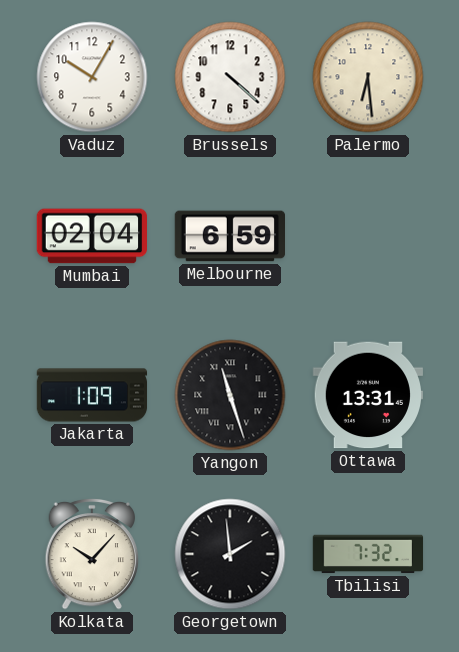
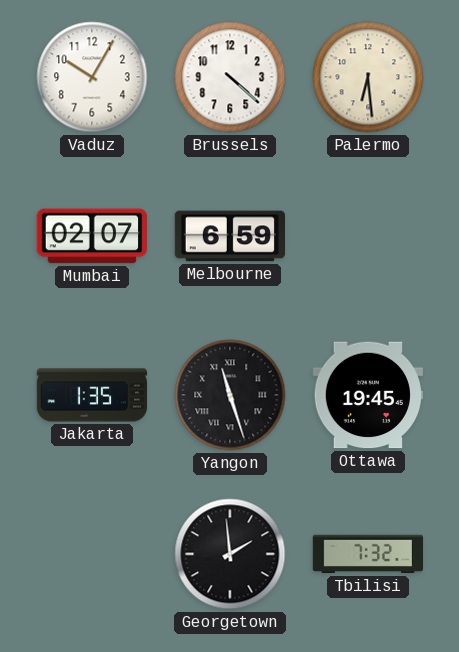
Mumbai: 02:04 -> 02:07
Jakarta: 1:09 -> 1:35
Ottawa: 13:31 -> 19:45
Kolkata: 10:07 -> none
